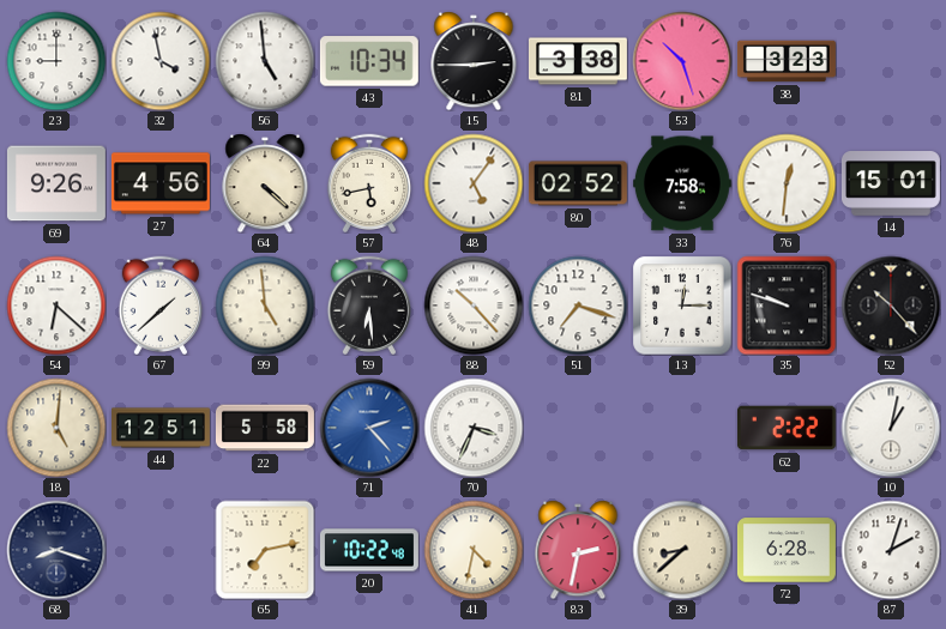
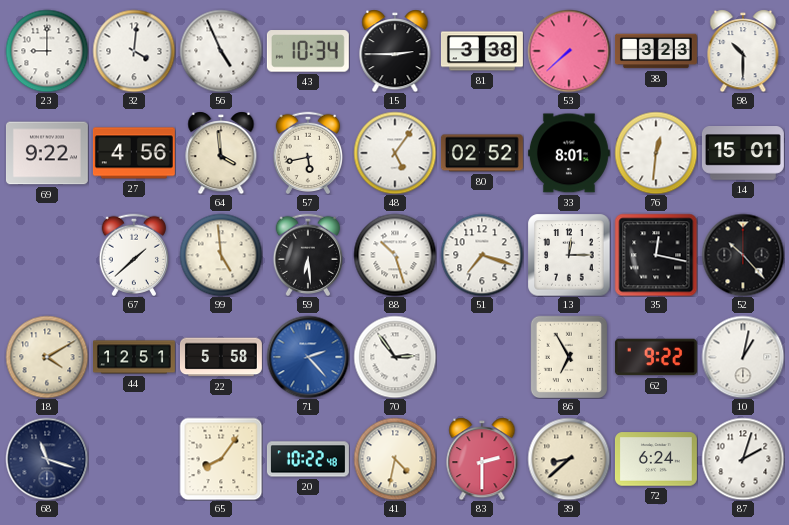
32: 3:58 -> 4:01
56: 4:59 -> 4:56
53: 10:27 -> 7:38
98: none -> 10:30
69: 9:26 -> 9:22
64: 4:22 -> 3:59
33: 7:58 -> 8:01
54: 6:22 -> none
88: 10:23 -> 10:27
35: 9:48 -> 12:17
18: 5:01 -> 4:10
70: 3:34 -> 2:54
86: none -> 6:55
62: 2:22 -> 9:22
68: 8:18 -> 11:18
65: 7:13 -> 8:06
83: 2:32 -> 2:30
72: 6:28 -> 6:24
